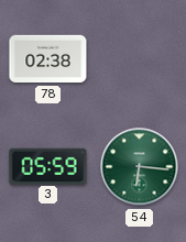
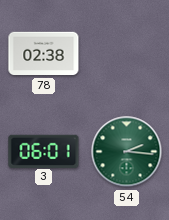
3: 05:59 -> 06:01
54: 6:16 -> 2:16
